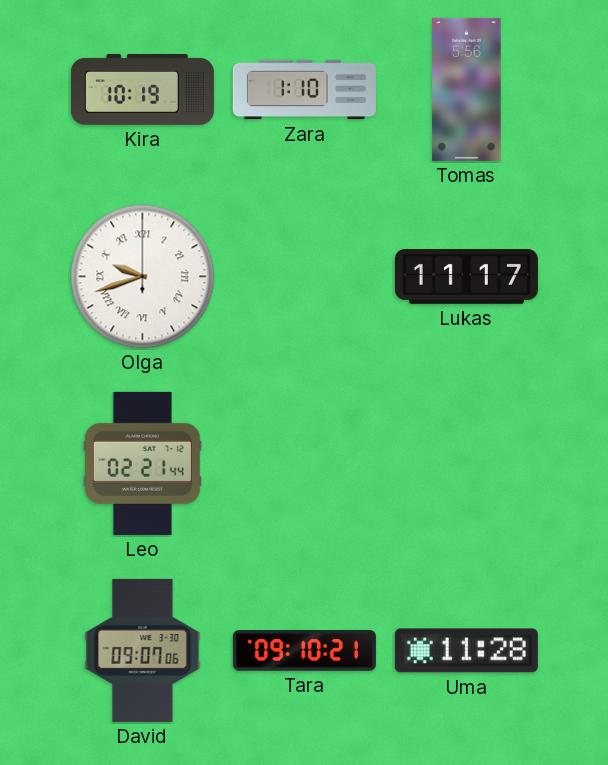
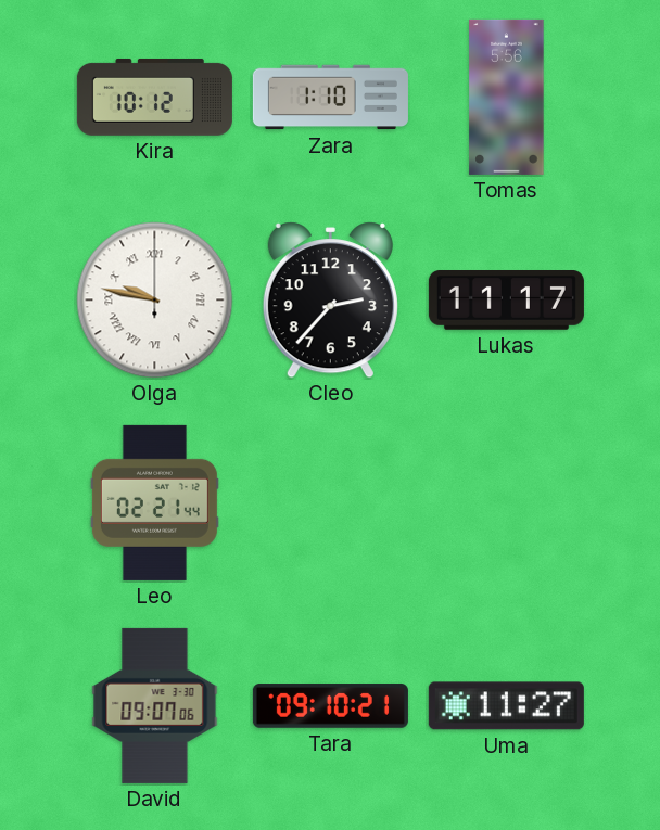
Kira: 10:19 -> 10:12
Olga: 9:42 -> 9:47
Cleo: none -> 2:37
Uma: 11:28 -> 11:27
